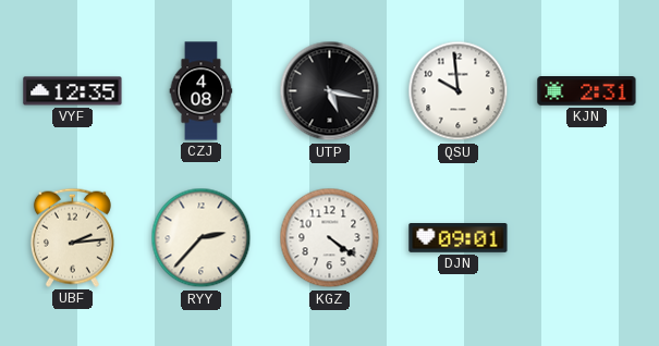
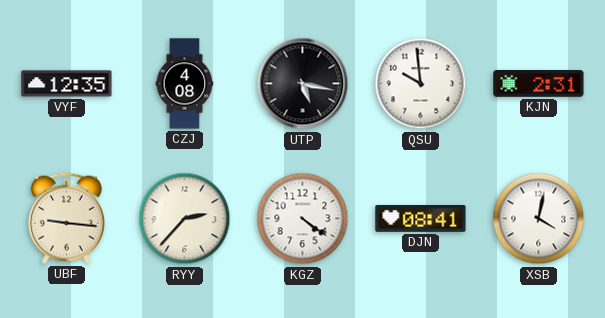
UBF: 2:14 -> 9:16
DJN: 09:01 -> 08:41
XSB: none -> 4:02
